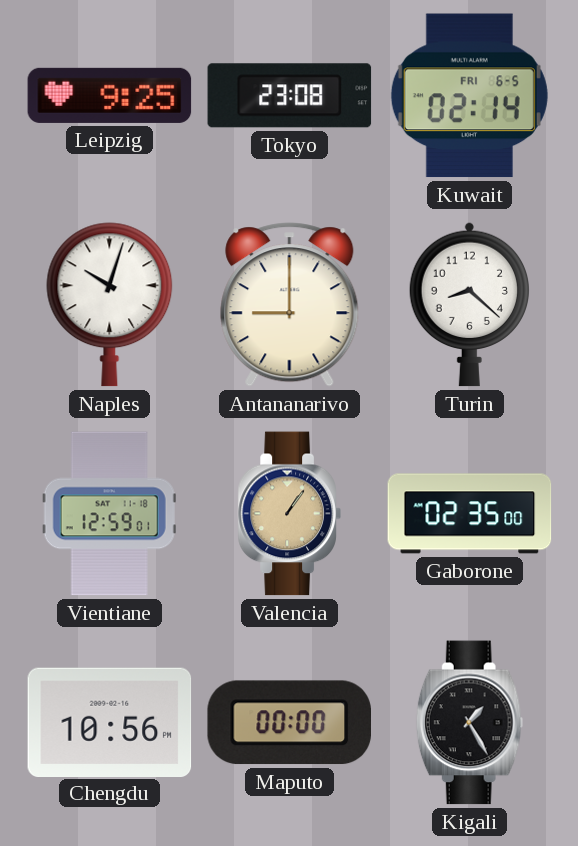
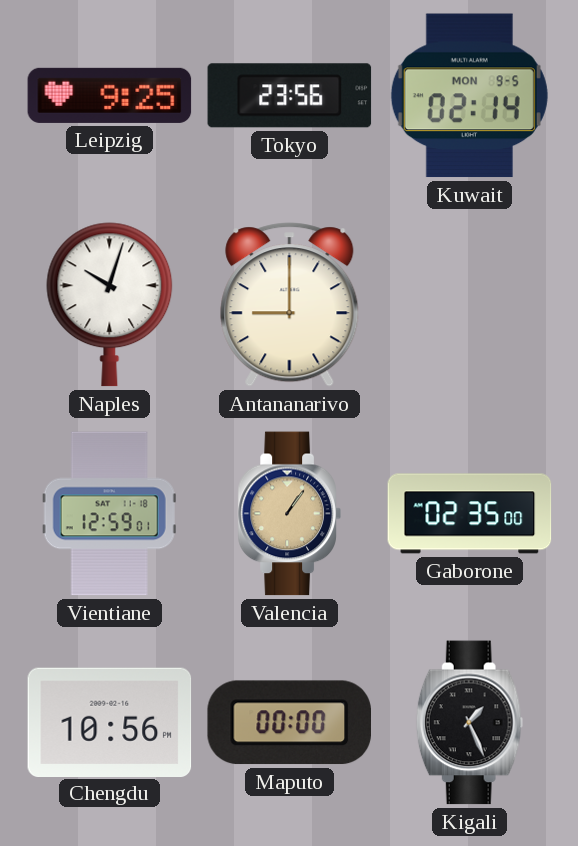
Tokyo: 23:08 -> 23:56
Kuwait date: FRI 6-5 -> MON 9-5
Turin: 8:22 -> none
Kigali: 1:25 -> 1:26
